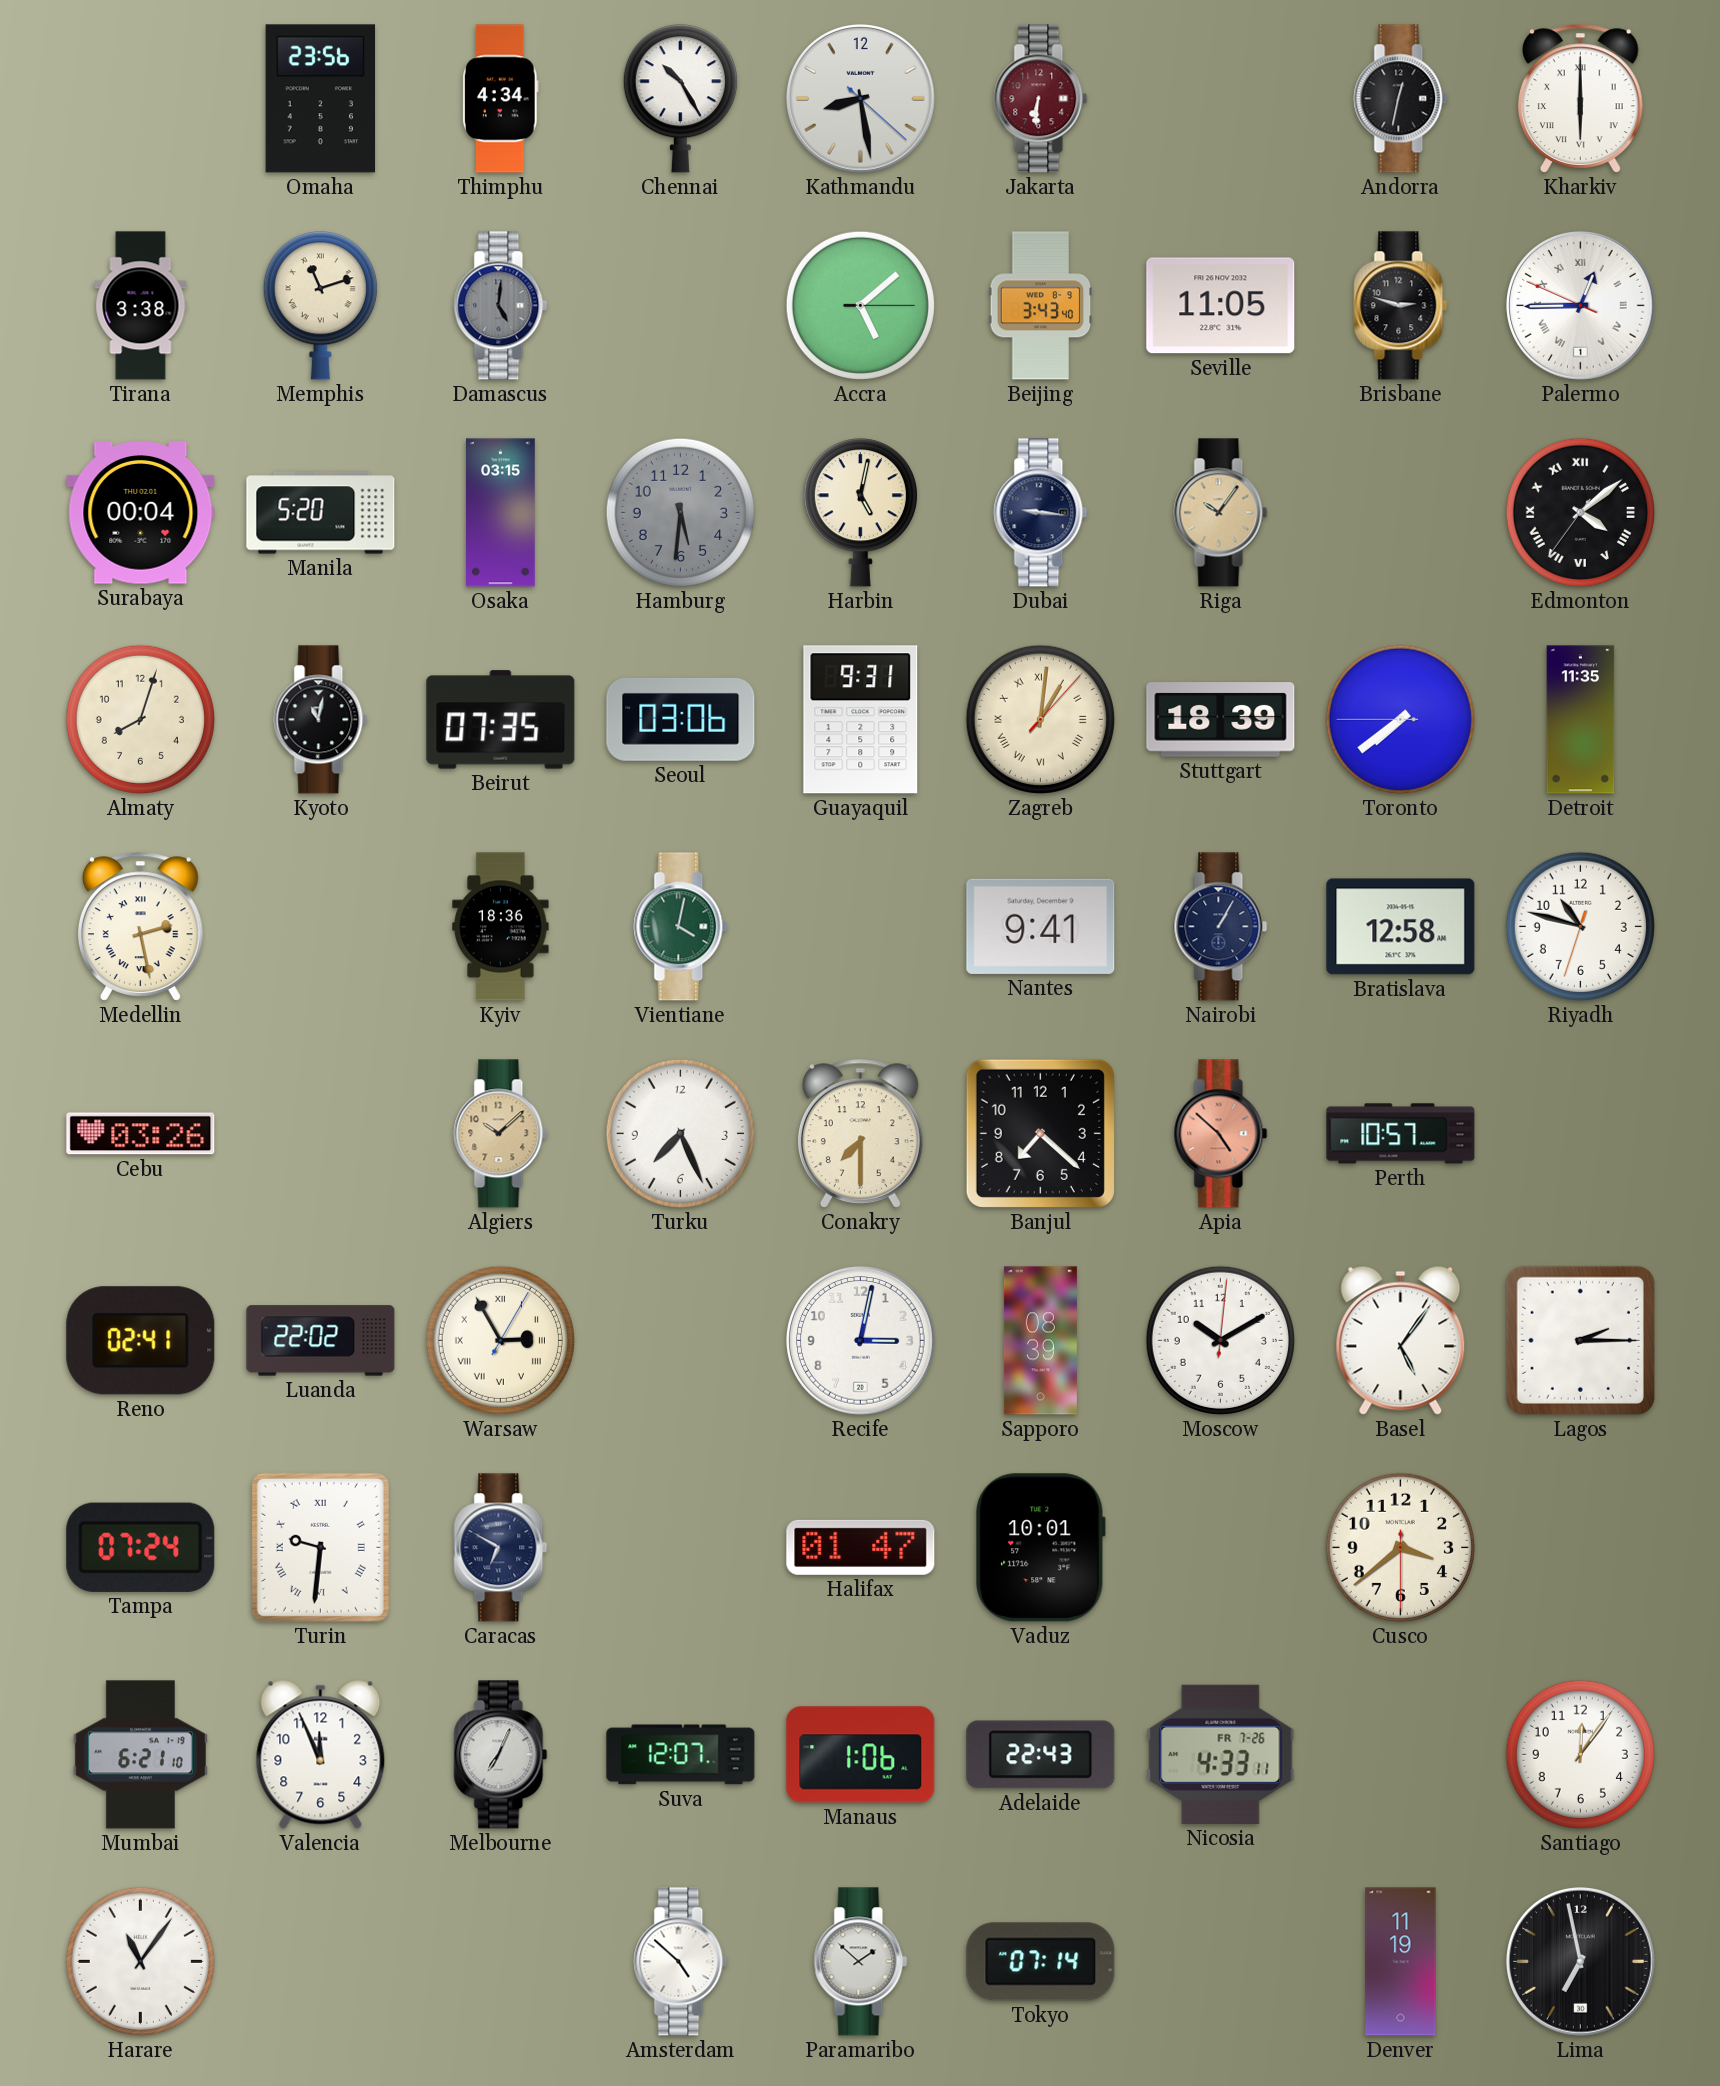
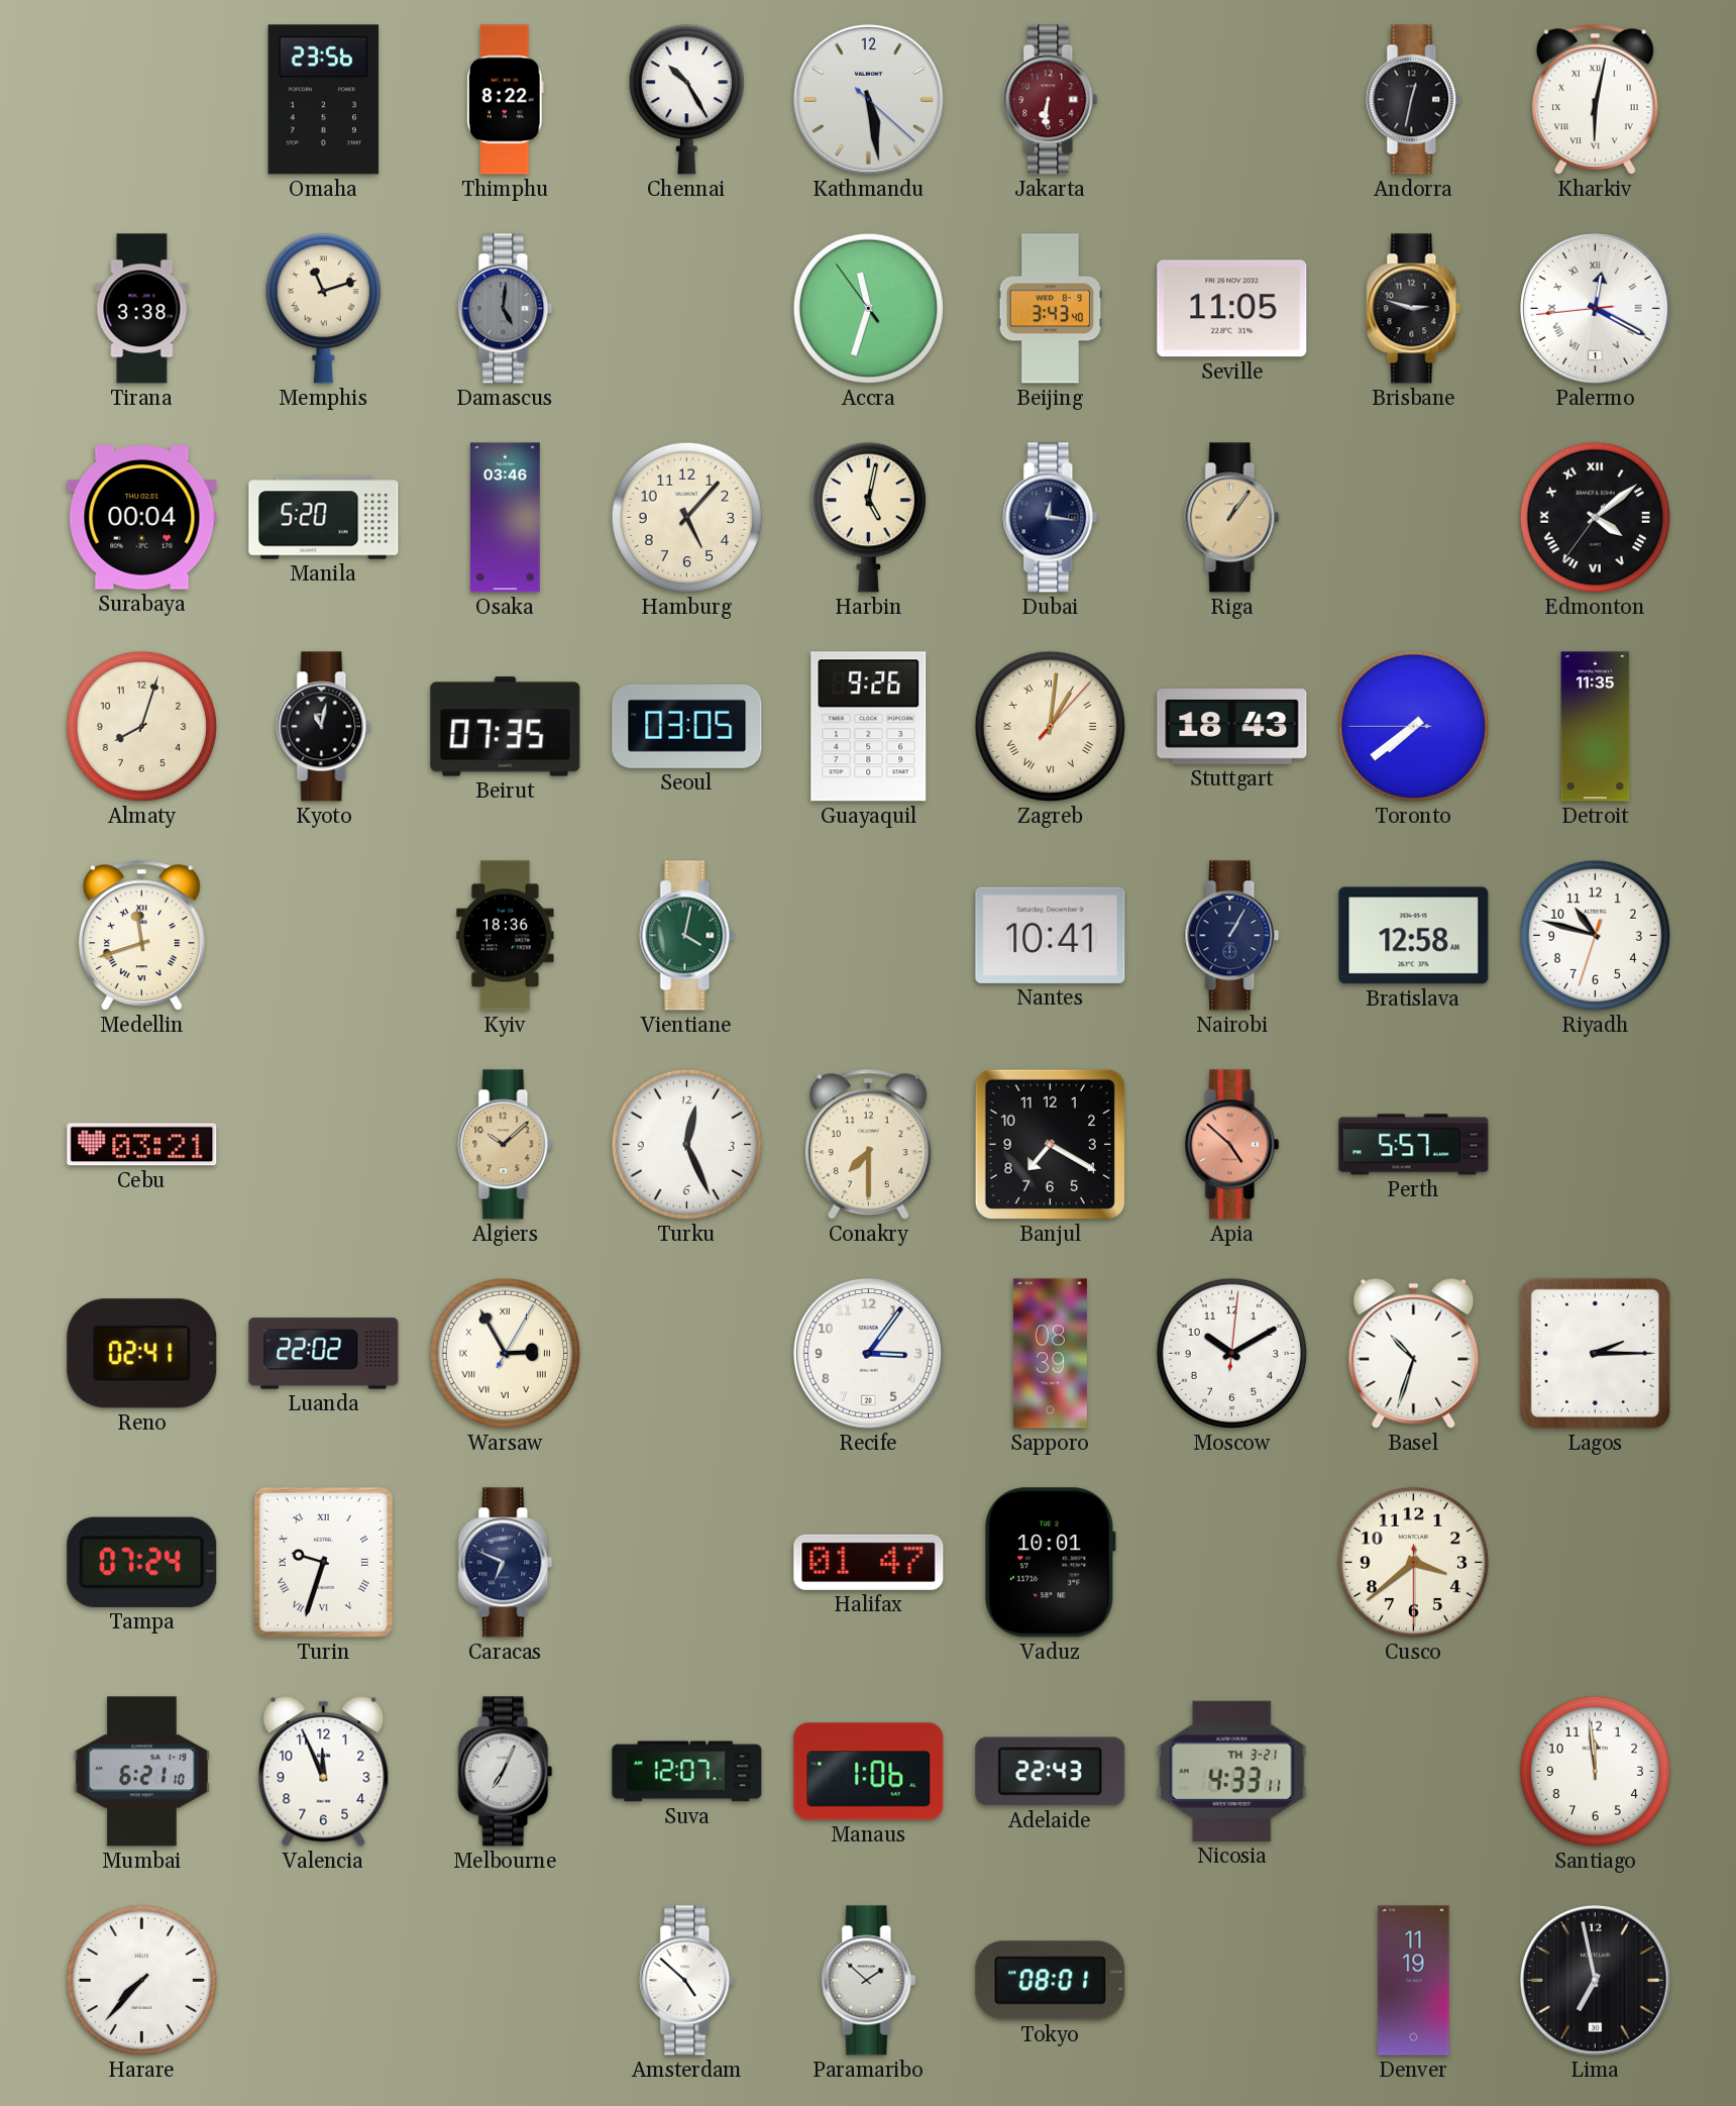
Thimphu: 4:34 -> 8:22
Kathmandu: 8:28 -> 5:28
Kharkiv: 6:00 -> 6:02
Accra: 5:08 -> 11:32
Palermo: 12:44 -> 12:19
Osaka: 03:15 -> 03:46
Hamburg: 5:31 -> 5:07
Hamburg dial: grey -> cream
Dubai: 9:16 -> 12:16
Riga: 10:06 -> 1:06
Seoul: 03:06 -> 03:05
Guayaquil: 9:31 -> 9:26
Stuttgart: 18:39 -> 18:43
Medellin: 2:28 -> 11:42
Nantes: 9:41 -> 10:41
Cebu: 03:26 -> 03:21
Turku: 7:26 -> 12:26
Banjul: 7:22 -> 7:20
Perth: 10:57 -> 5:57
Recife: 3:02 -> 3:06
Basel: 5:06 -> 10:33
Turin: 9:31 -> 9:33
Caracas: 6:50 -> 6:49
Nicosia date: FR 7-26 -> TH 3-21
Santiago: 12:06 -> 11:59
Harare: 11:06 -> 7:37
Tokyo: 07:14 -> 08:01
